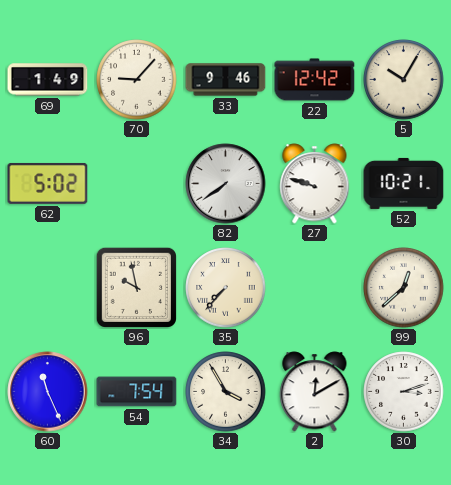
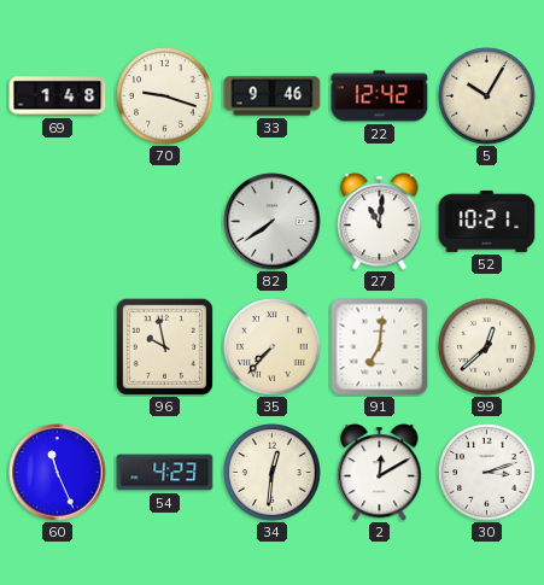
69: 1:49 -> 1:48
70: 9:07 -> 9:18
62: 5:02 -> none
27: 9:48 -> 11:01
91: none -> 7:01
54: 7:54 -> 4:23
34: 3:55 -> 12:31
